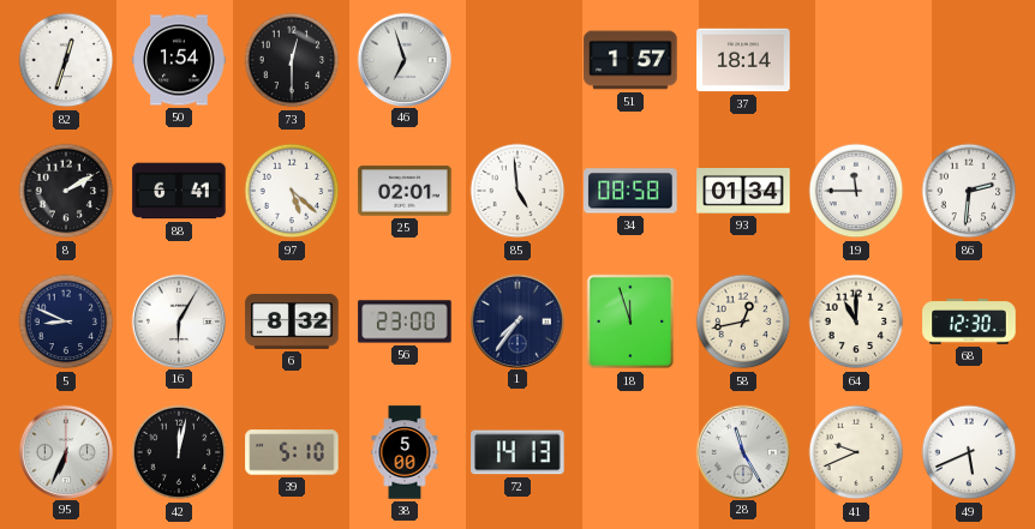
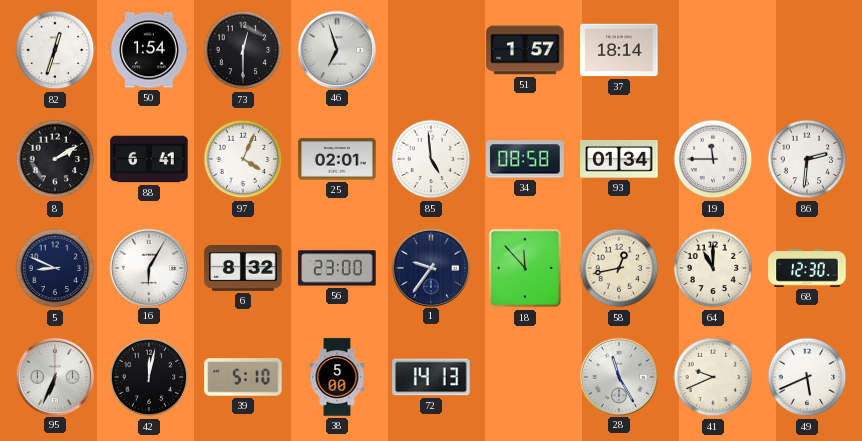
97: 5:22 -> 4:04
1: 7:36 -> 9:36
18: 11:57 -> 11:53
